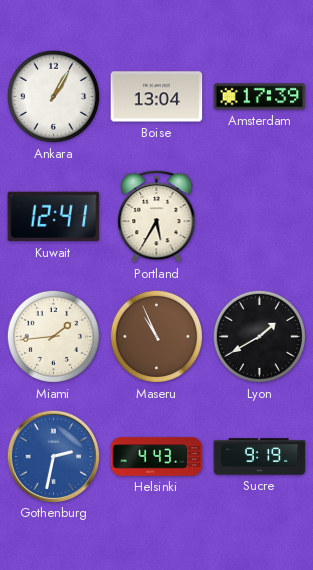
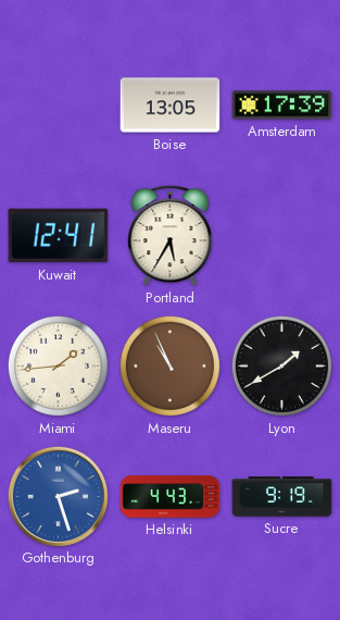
Ankara: 1:05 -> none
Boise: 13:04 -> 13:05
Gothenburg: 2:32 -> 2:27
